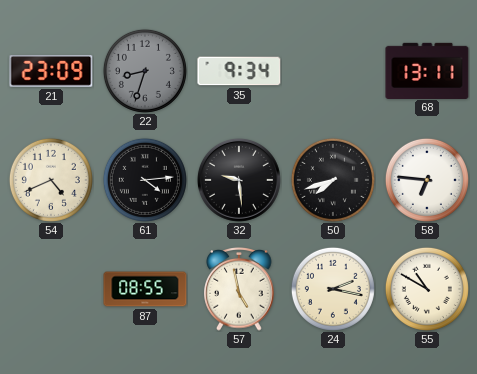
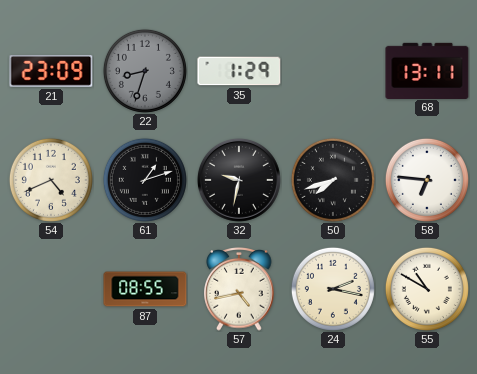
35: 9:34 -> 1:29
61: 4:14 -> 1:12
32: 9:29 -> 9:32
57: 4:58 -> 4:43
